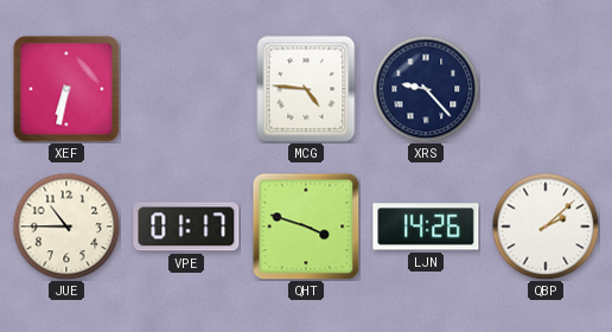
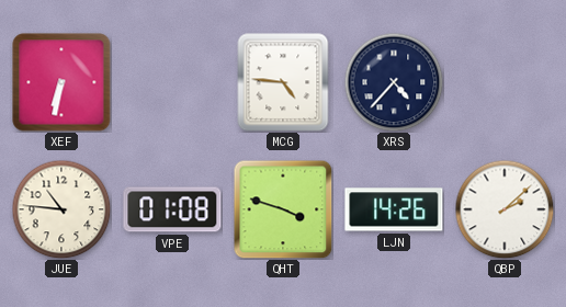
XRS: 9:23 -> 4:37
JUE: 10:45 -> 10:46
VPE: 01:17 -> 01:08
